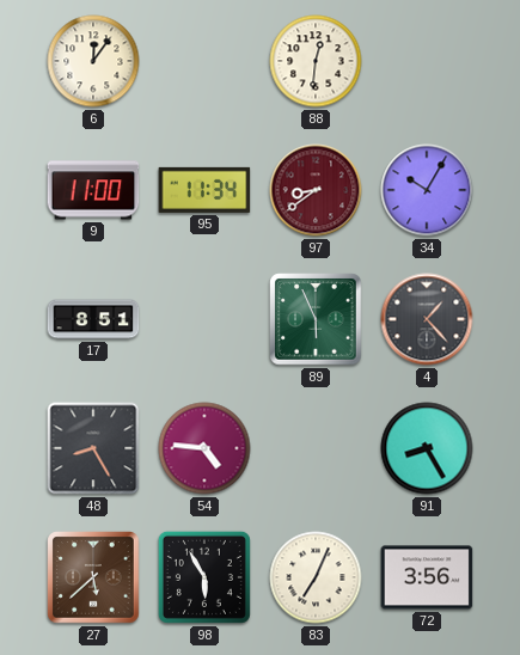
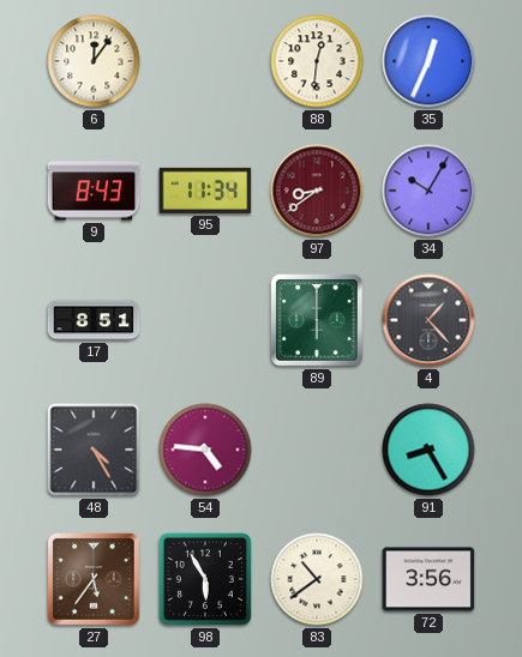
35: none -> 12:34
9: 11:00 -> 8:43
89: 5:56 -> 6:00
48: 8:25 -> 4:25
27: 5:38 -> 5:36
83: 7:04 -> 10:39
